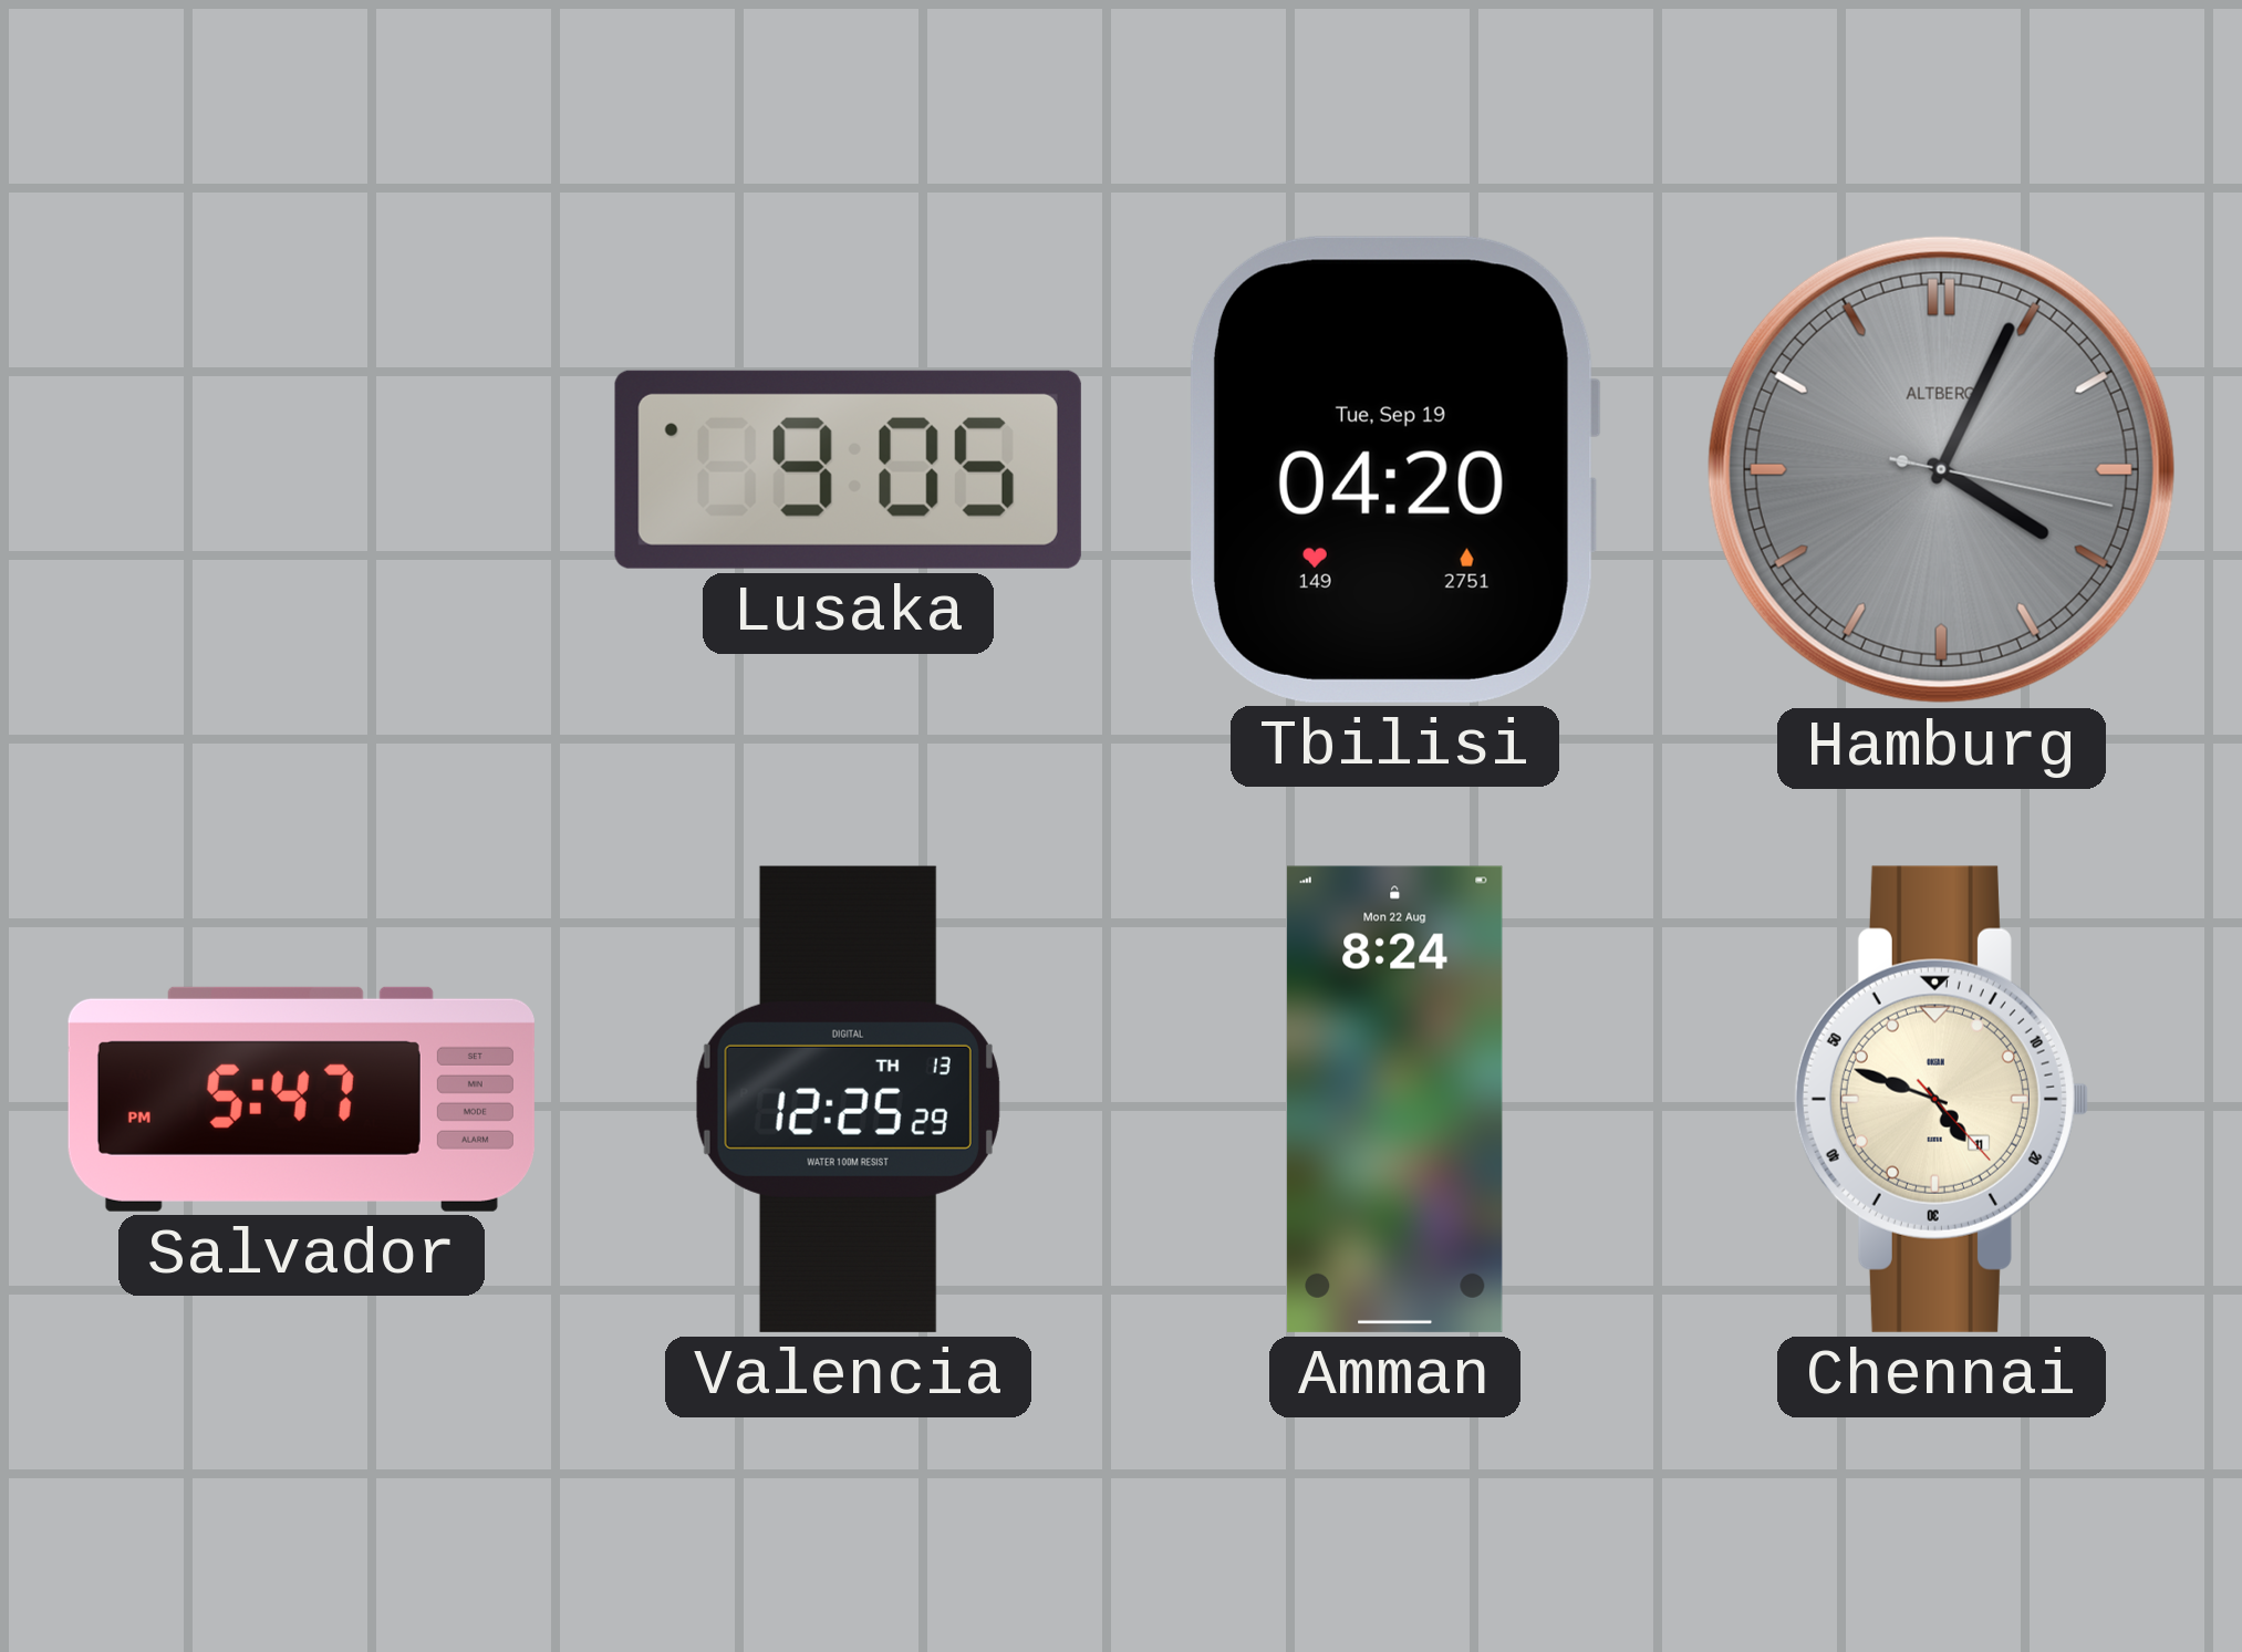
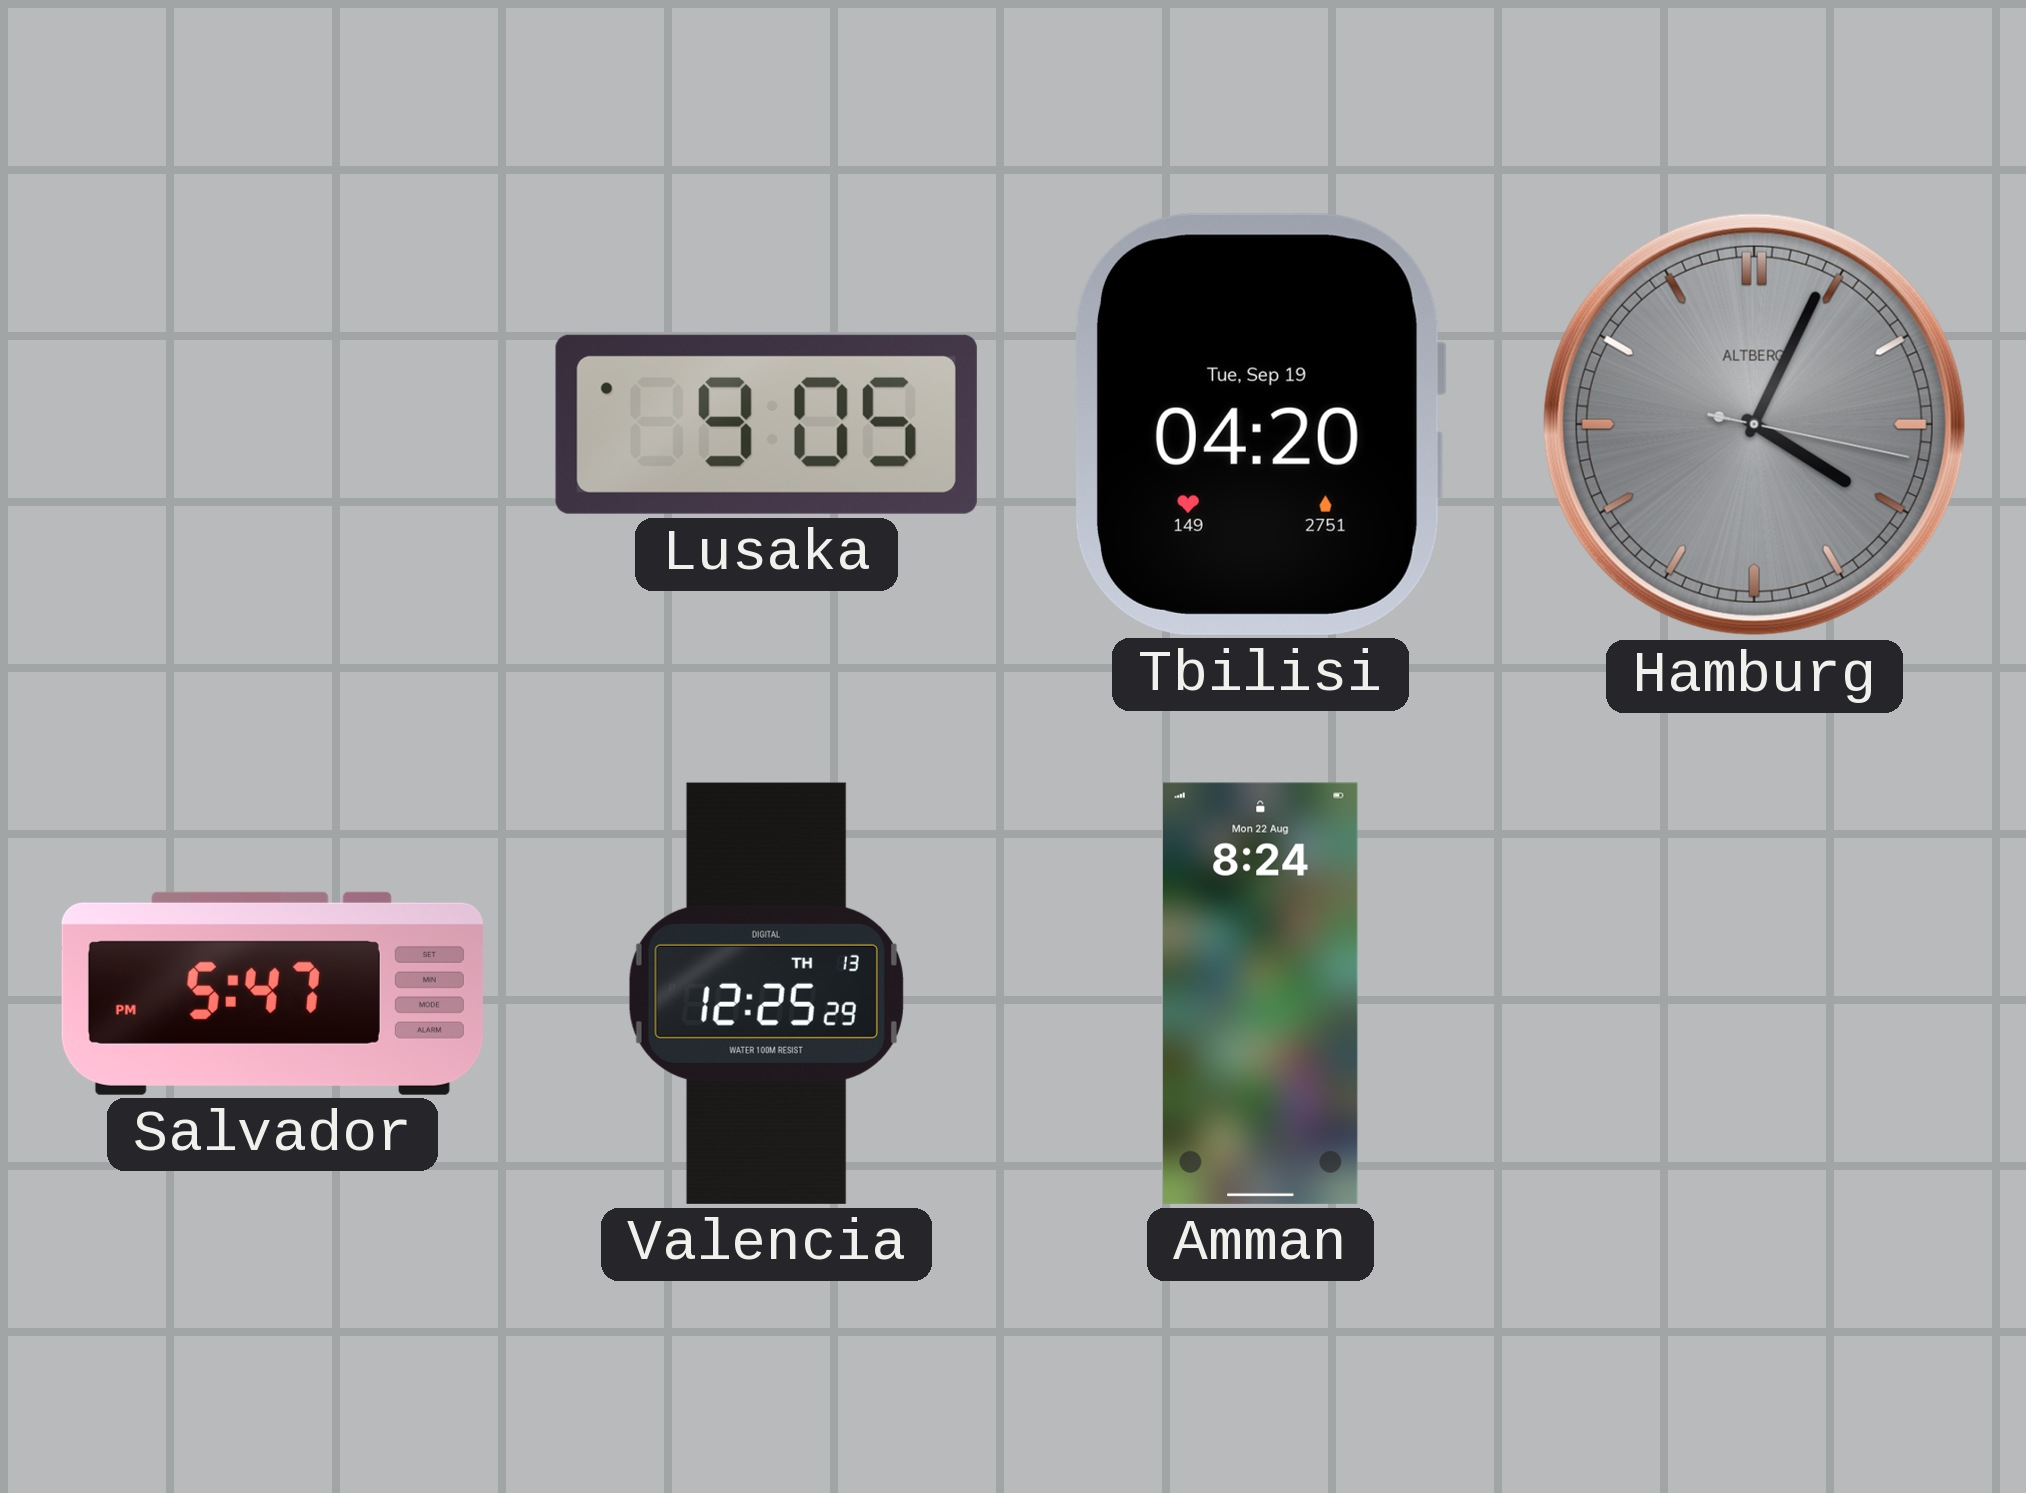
Chennai: 4:48 -> none
